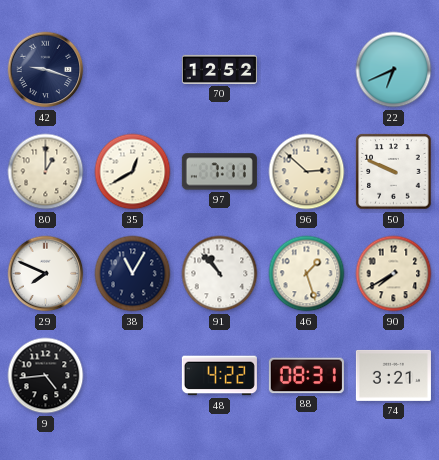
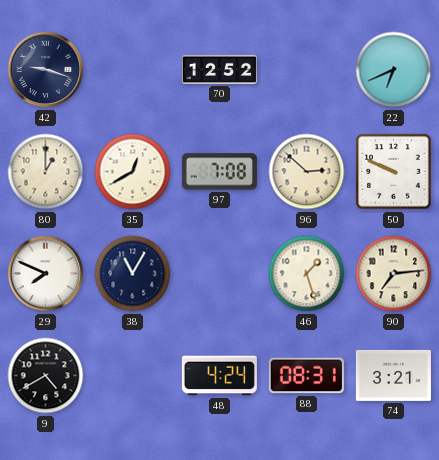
97: 7:11 -> 7:08
91: 10:53 -> none
90: 7:40 -> 7:14
9: 4:44 -> 4:40
48: 4:22 -> 4:24
